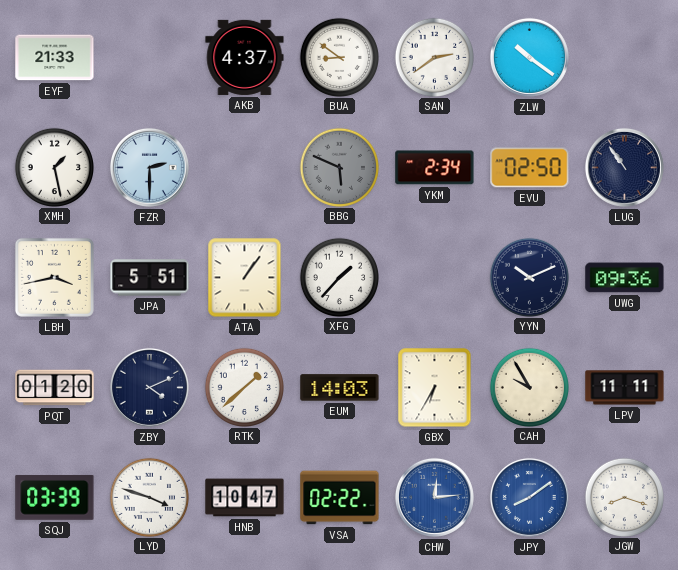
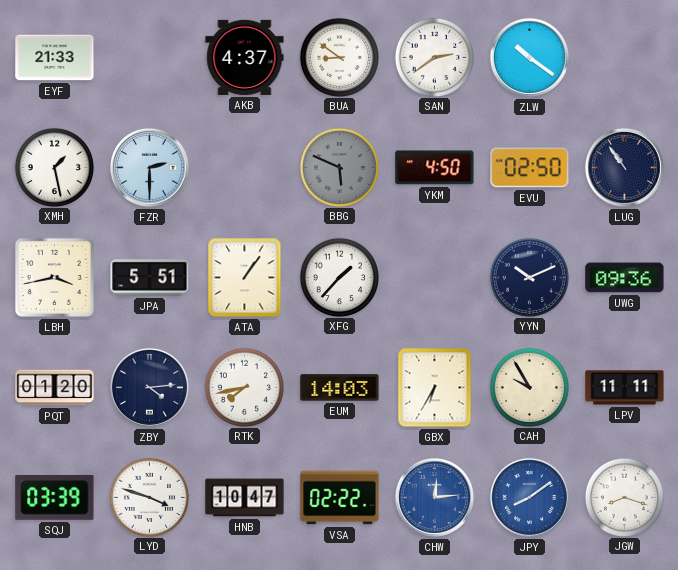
YKM: 2:34 -> 4:50
ZBY: 4:11 -> 4:14
RTK: 1:38 -> 7:43
